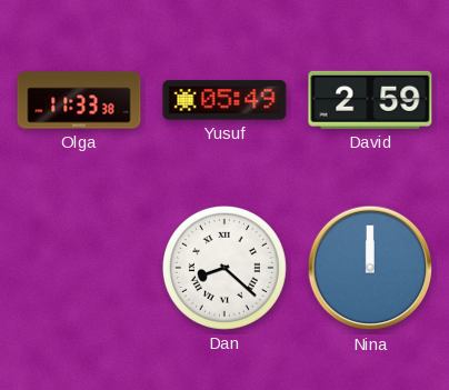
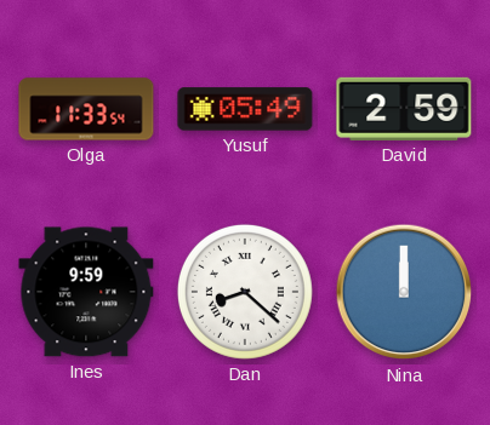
Olga: 11:33:38 -> 11:33:54
Ines: none -> 9:59
